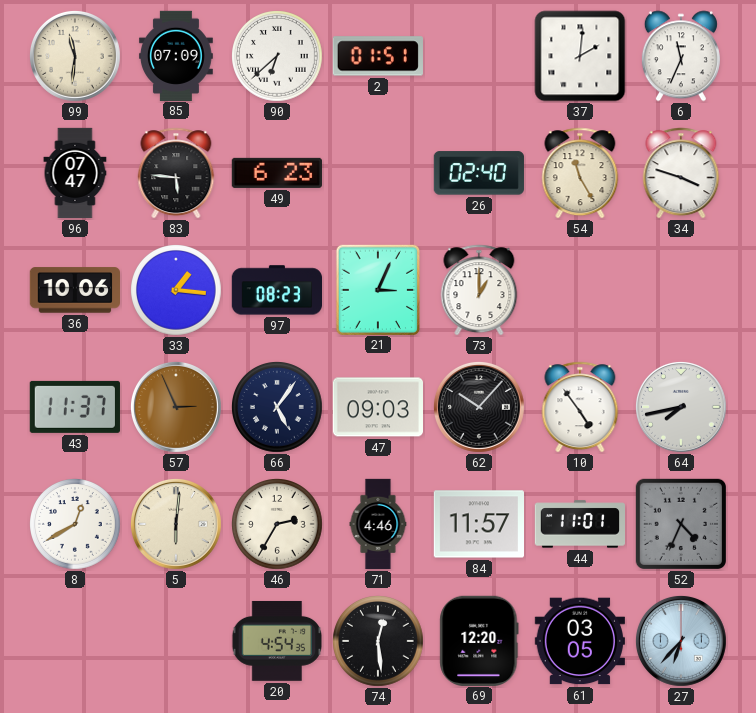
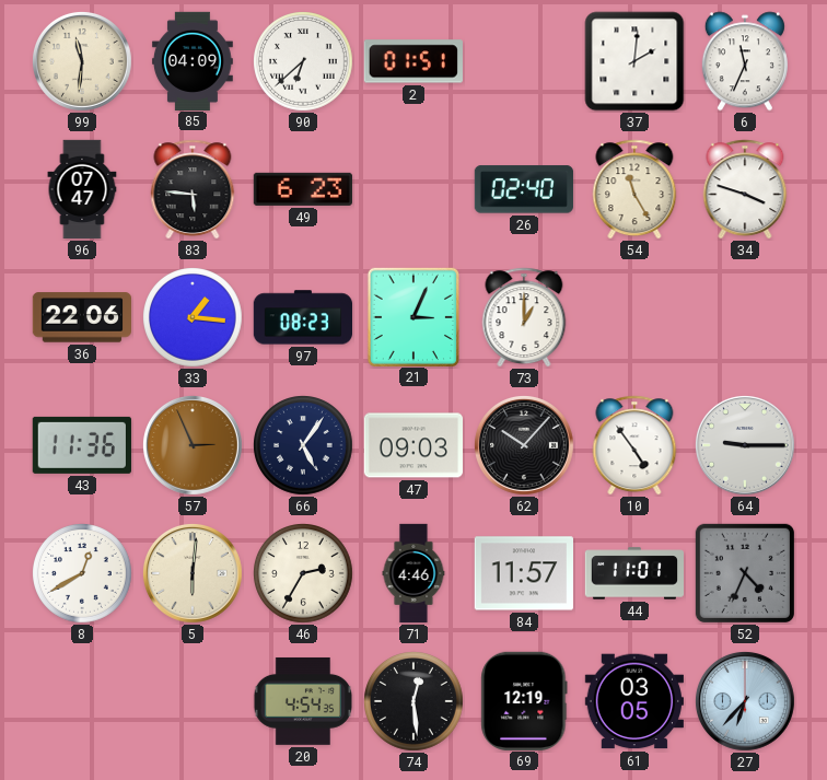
85: 07:09 -> 04:09
36: 10:06 -> 22:06
43: 11:37 -> 11:36
64: 7:43 -> 9:15
69: 12:20 -> 12:19
